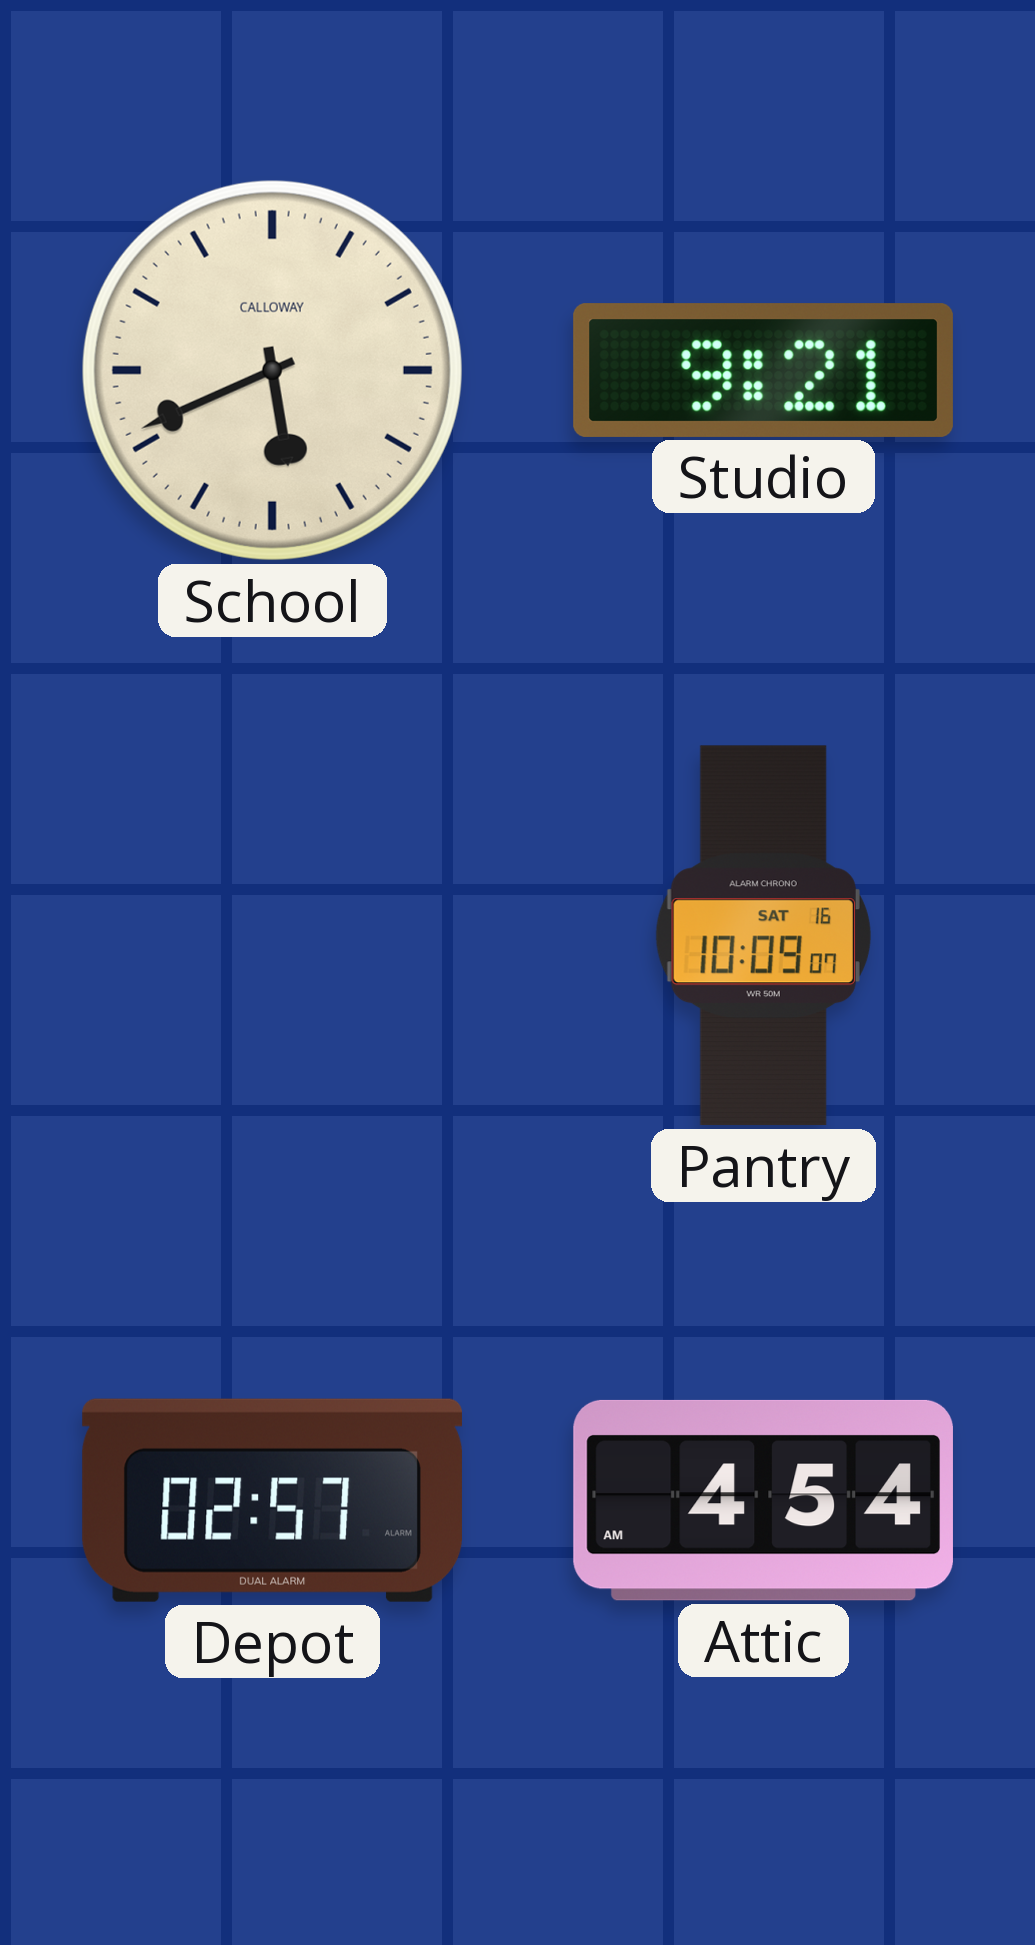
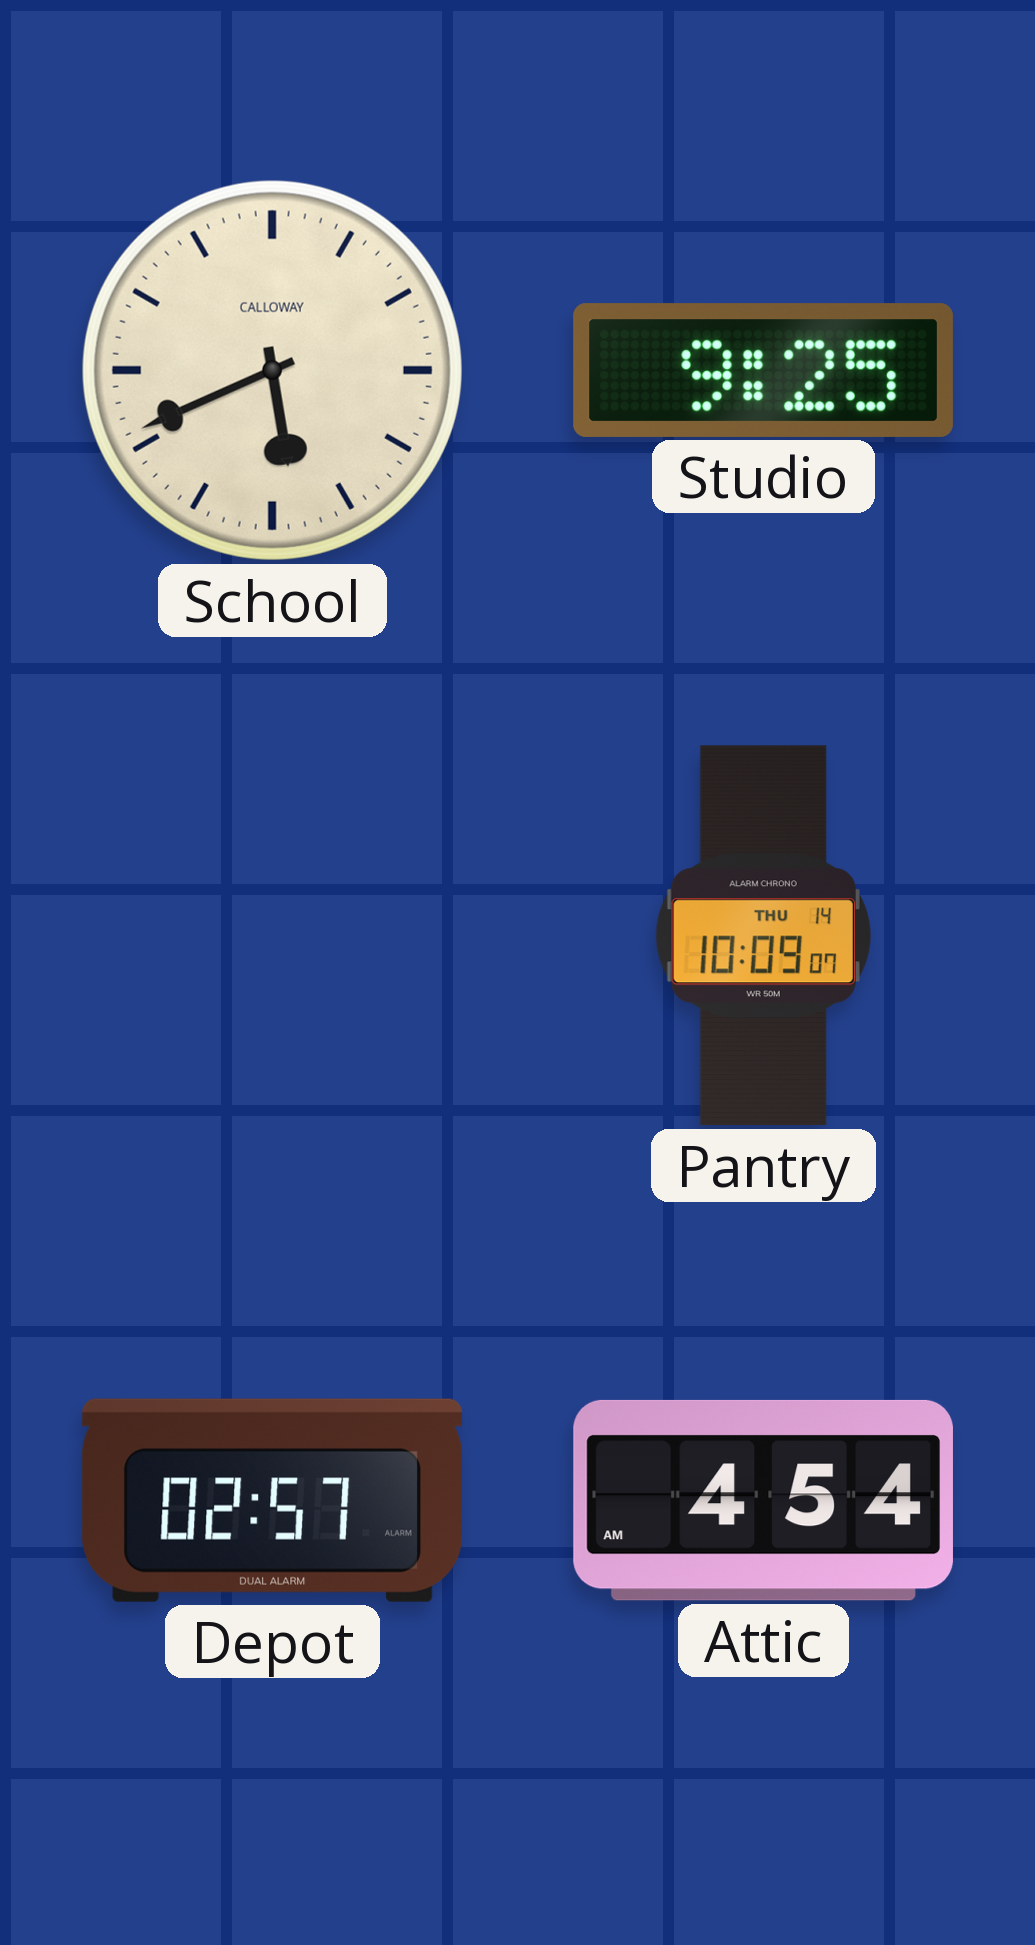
Studio: 9:21 -> 9:25
Pantry date: SAT 16 -> THU 14
